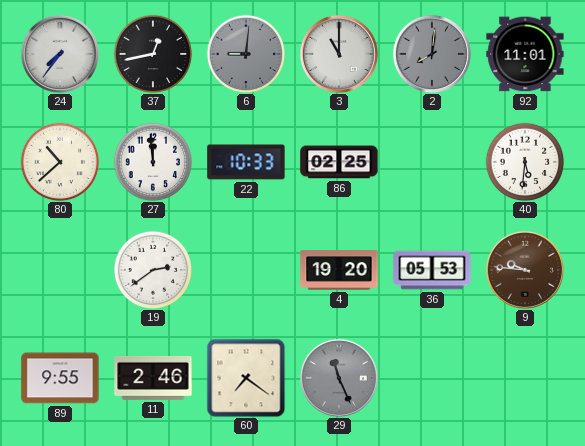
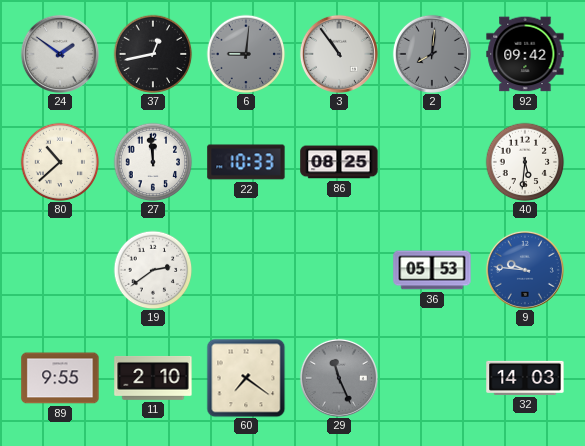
24: 7:36 -> 1:51
3: 11:00 -> 10:54
92: 11:01 -> 09:42
86: 02:25 -> 08:25
4: 19:20 -> none
9 dial: brown -> blue
11: 2:46 -> 2:10
32: none -> 14:03
